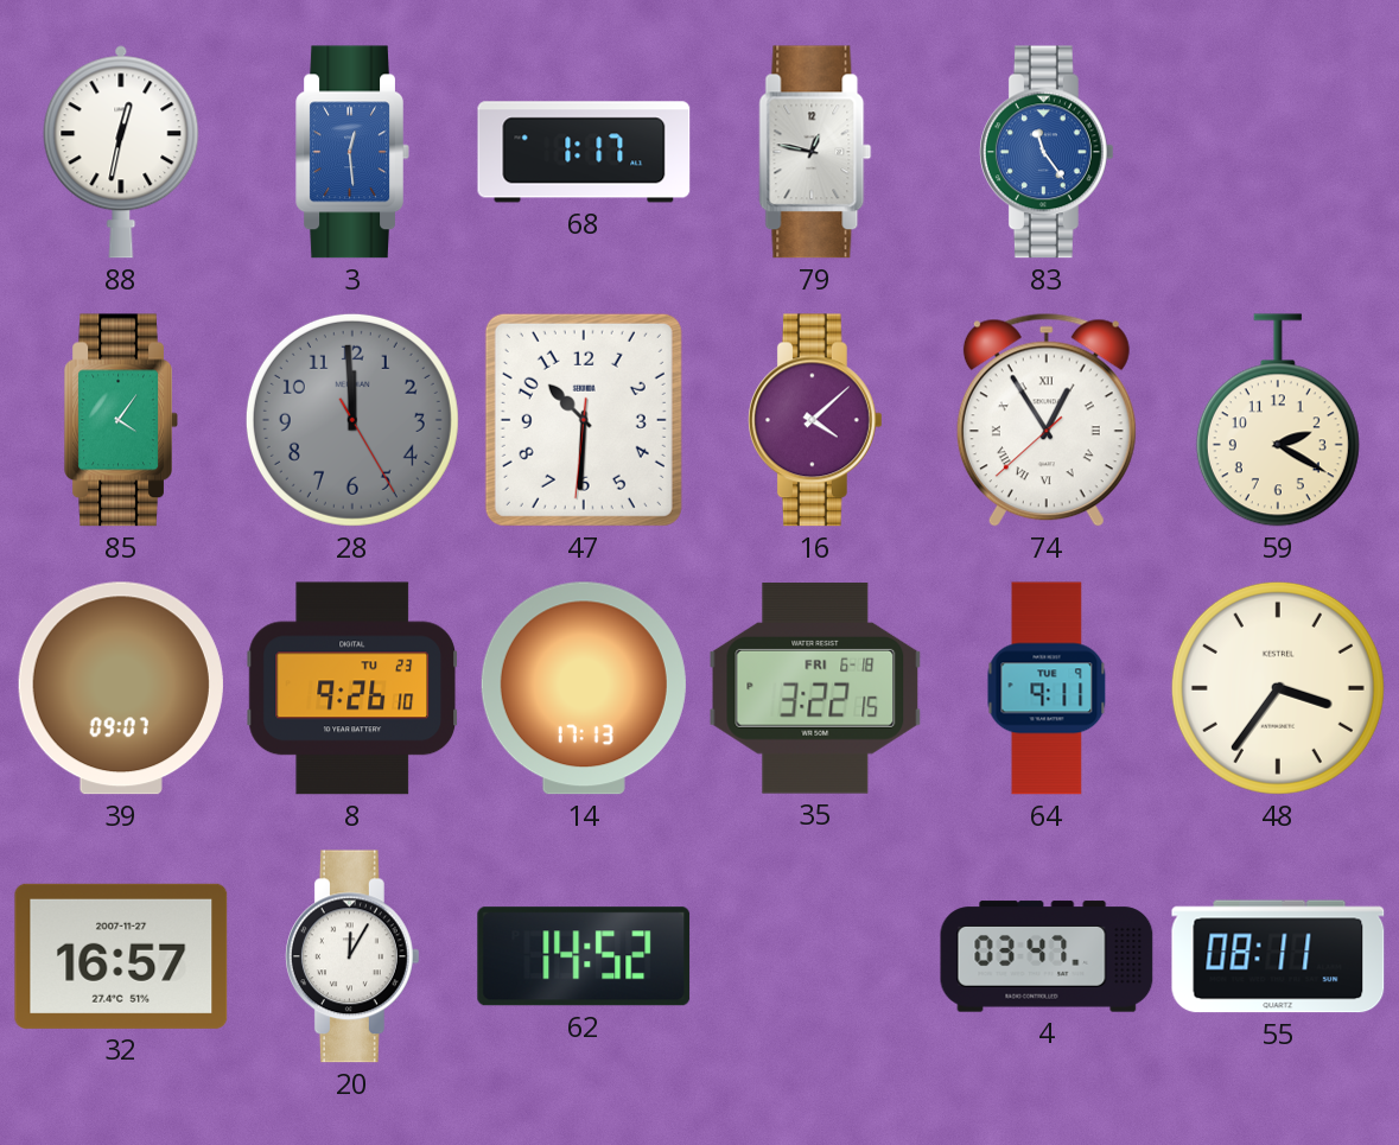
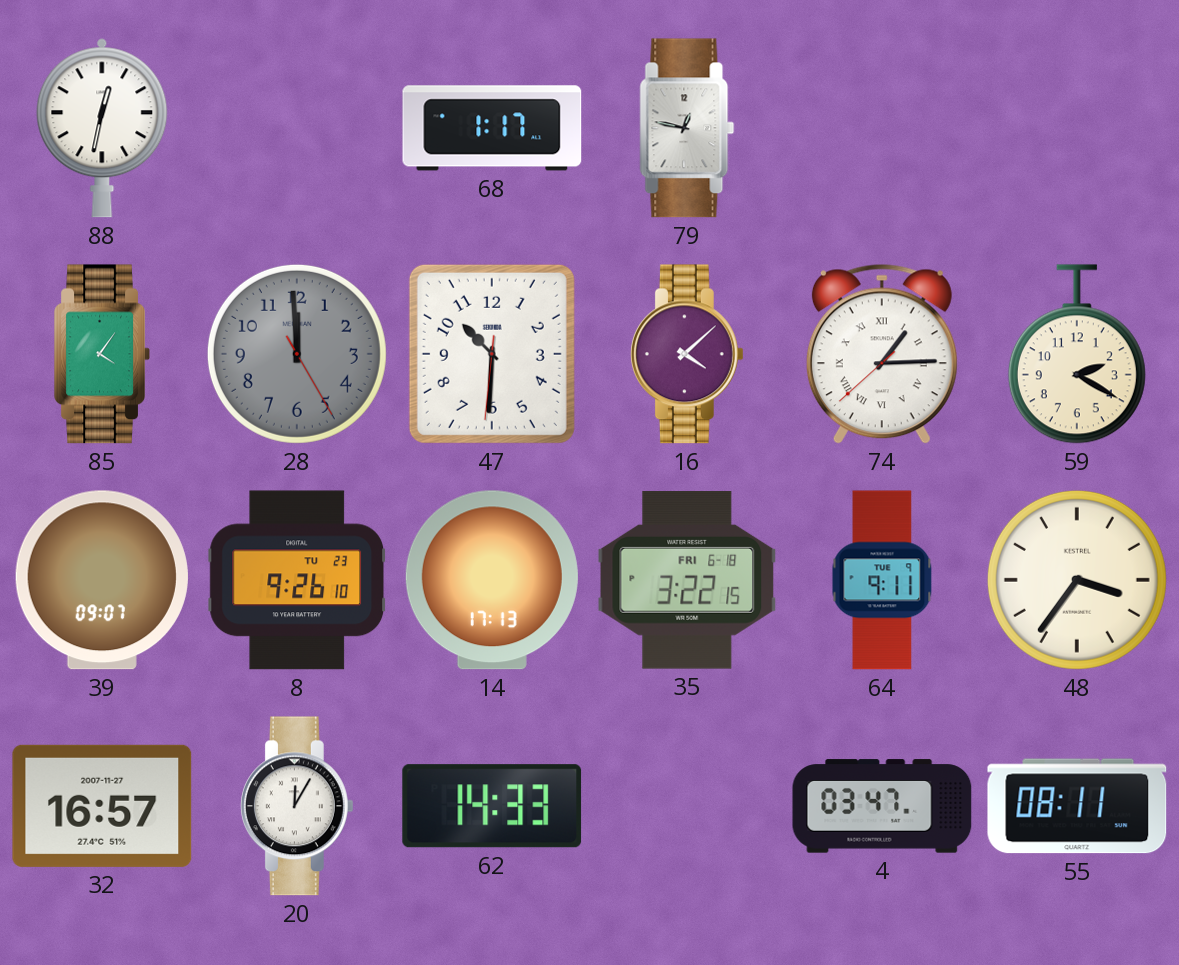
3: 12:29 -> none
83: 11:24 -> none
74: 12:54 -> 1:14
62: 14:52 -> 14:33
